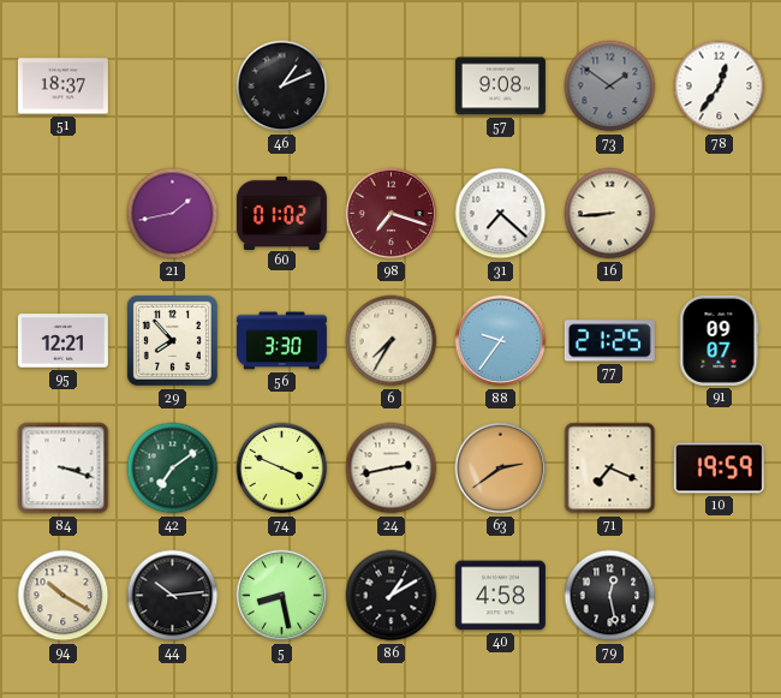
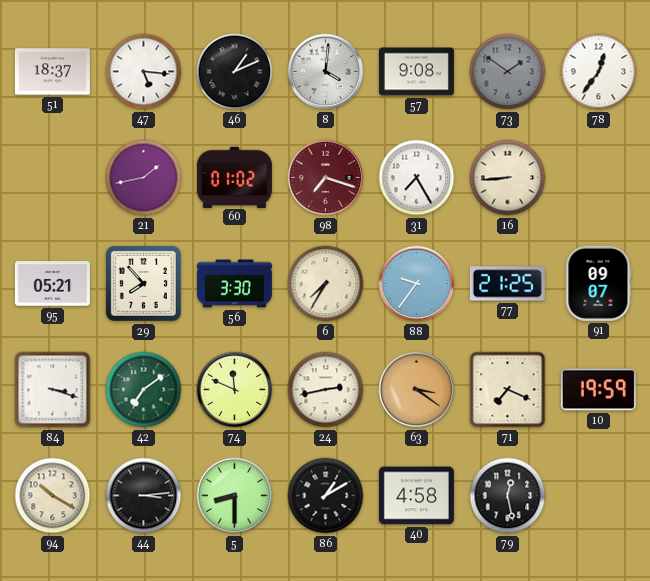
47: none -> 5:16
8: none -> 4:01
31: 7:22 -> 7:25
95: 12:21 -> 05:21
74: 3:49 -> 11:49
63: 2:39 -> 3:21
44: 10:14 -> 3:14
5: 8:28 -> 8:30
